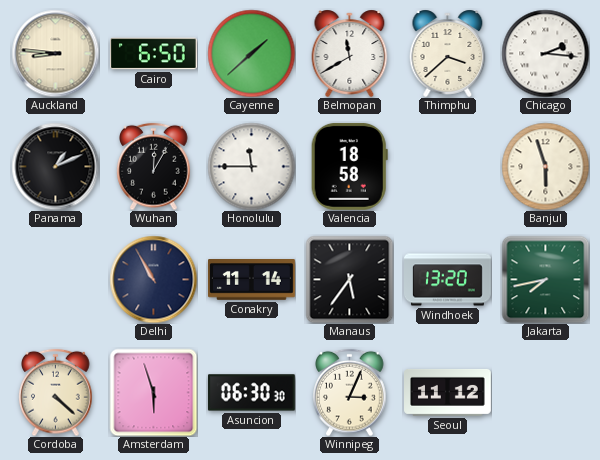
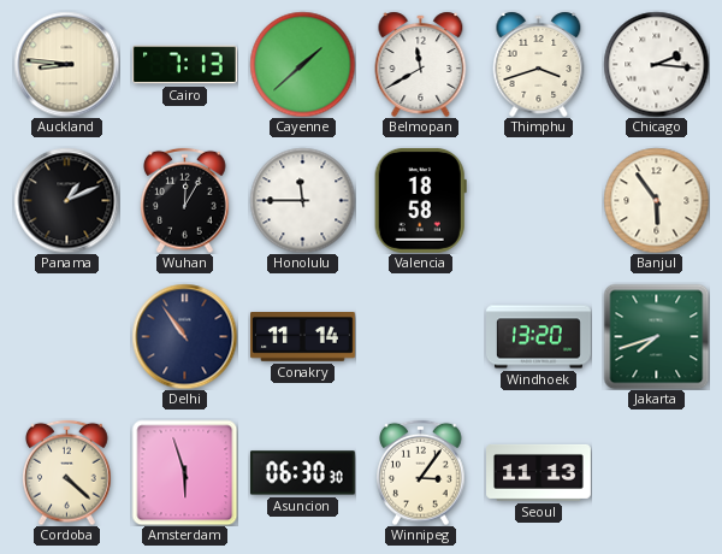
Cairo: 6:50 -> 7:13
Thimphu: 3:38 -> 3:42
Banjul: 5:57 -> 5:54
Delhi: 10:55 -> 10:54
Manaus: 5:36 -> none
Jakarta: 7:43 -> 7:42
Winnipeg: 3:04 -> 3:06
Seoul: 11:12 -> 11:13
